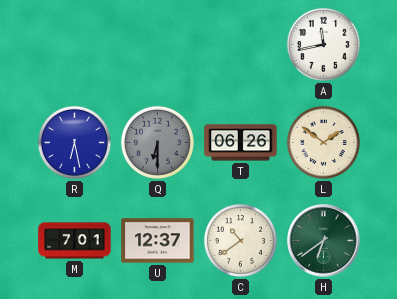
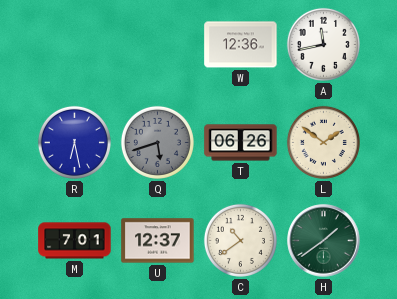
W: none -> 12:36
Q: 6:30 -> 5:42
H: 6:39 -> 1:39
